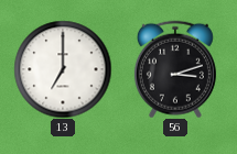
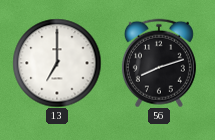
56: 3:12 -> 8:12
